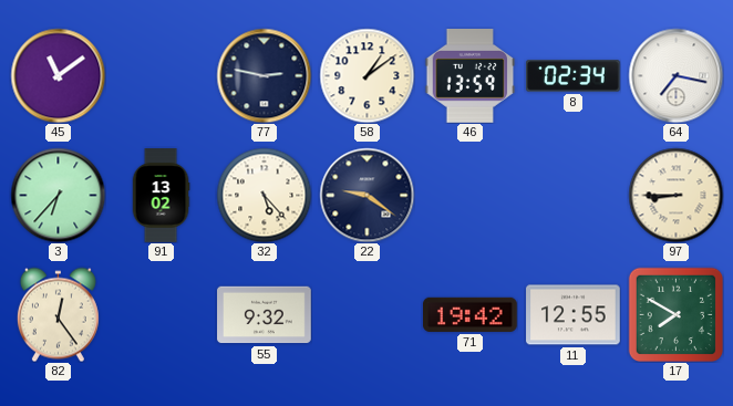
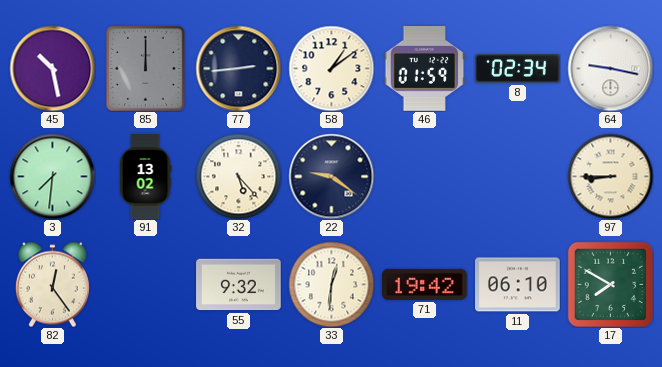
45: 11:09 -> 10:28
85: none -> 12:00
77: 2:47 -> 2:44
46: 13:59 -> 01:59
64: 7:17 -> 9:17
3: 6:37 -> 7:31
33: none -> 12:31
11: 12:55 -> 06:10
